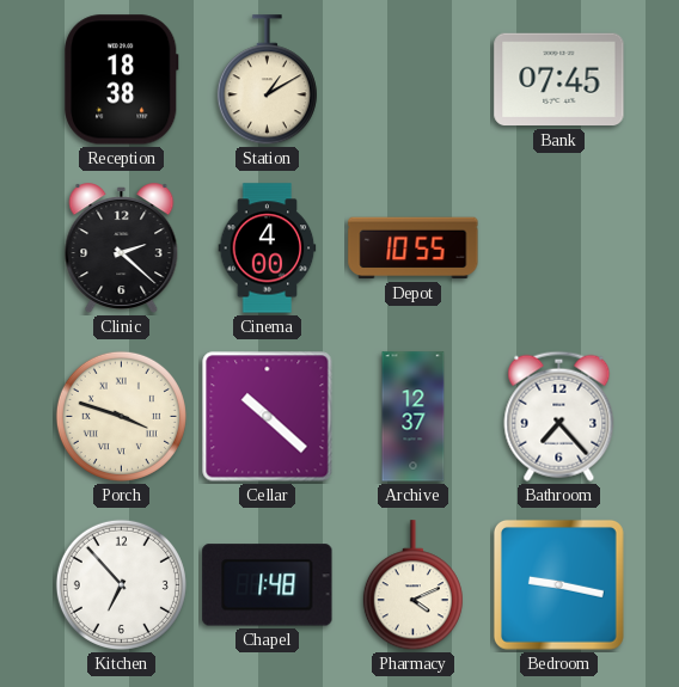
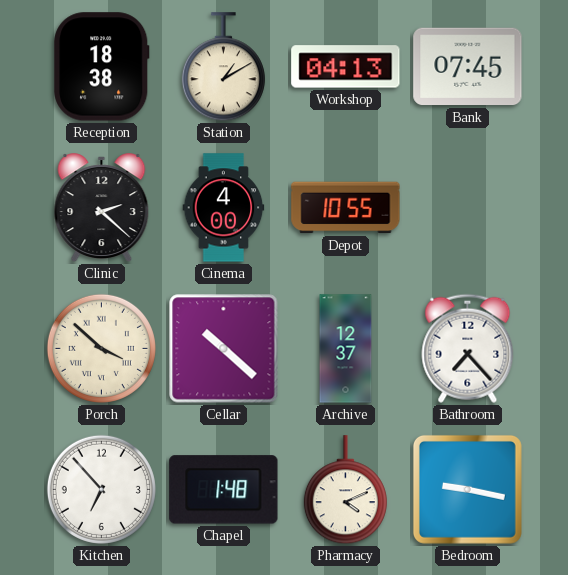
Workshop: none -> 04:13
Porch: 3:48 -> 3:52
